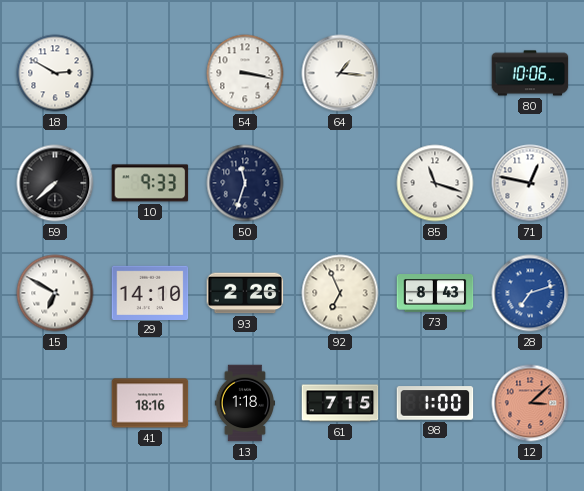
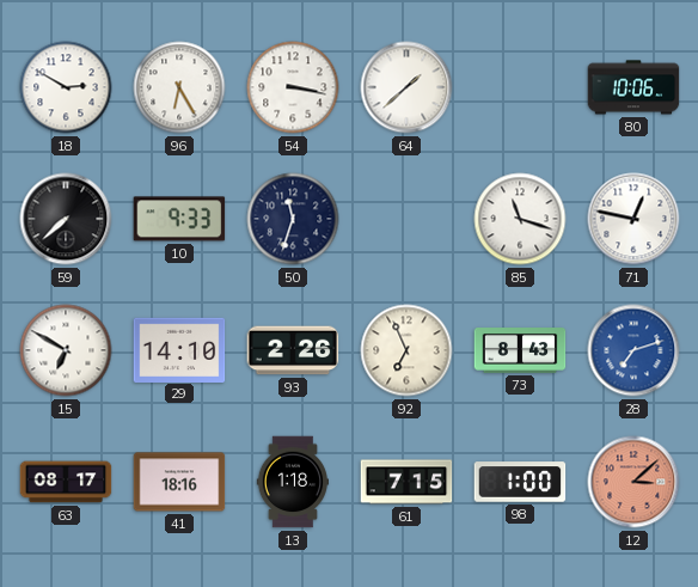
96: none -> 6:25
64: 1:16 -> 1:38
63: none -> 08:17
